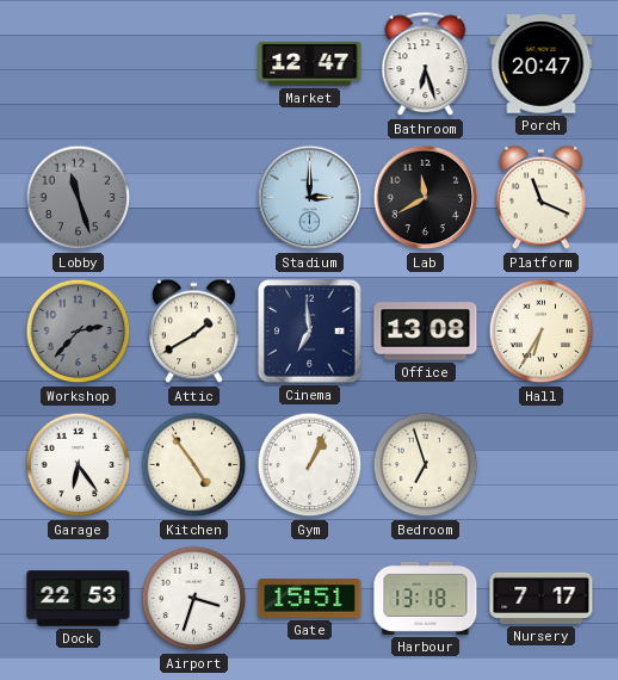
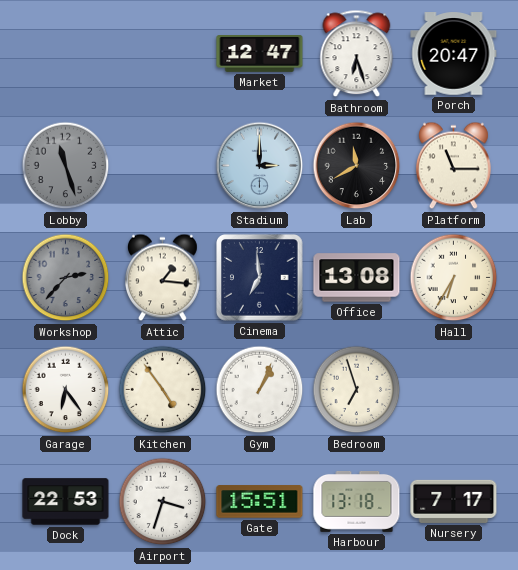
Platform: 11:19 -> 11:15
Attic: 1:40 -> 1:16
